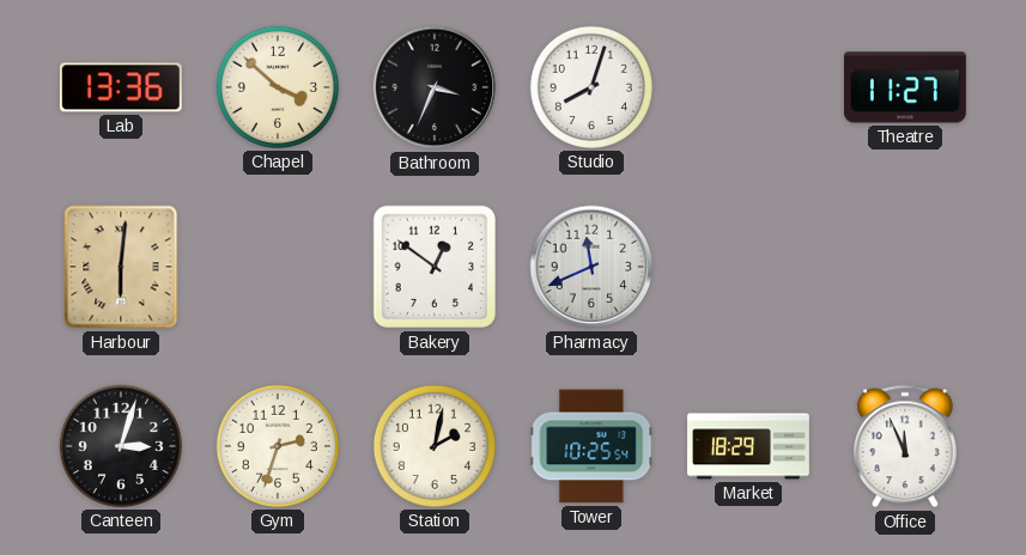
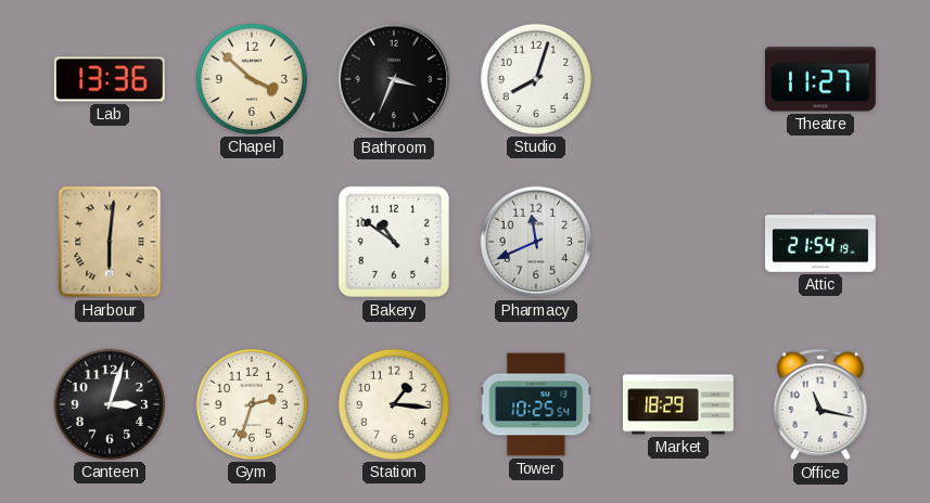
Bakery: 12:51 -> 10:51
Attic: none -> 21:54
Station: 2:02 -> 1:16
Office: 11:56 -> 11:17
